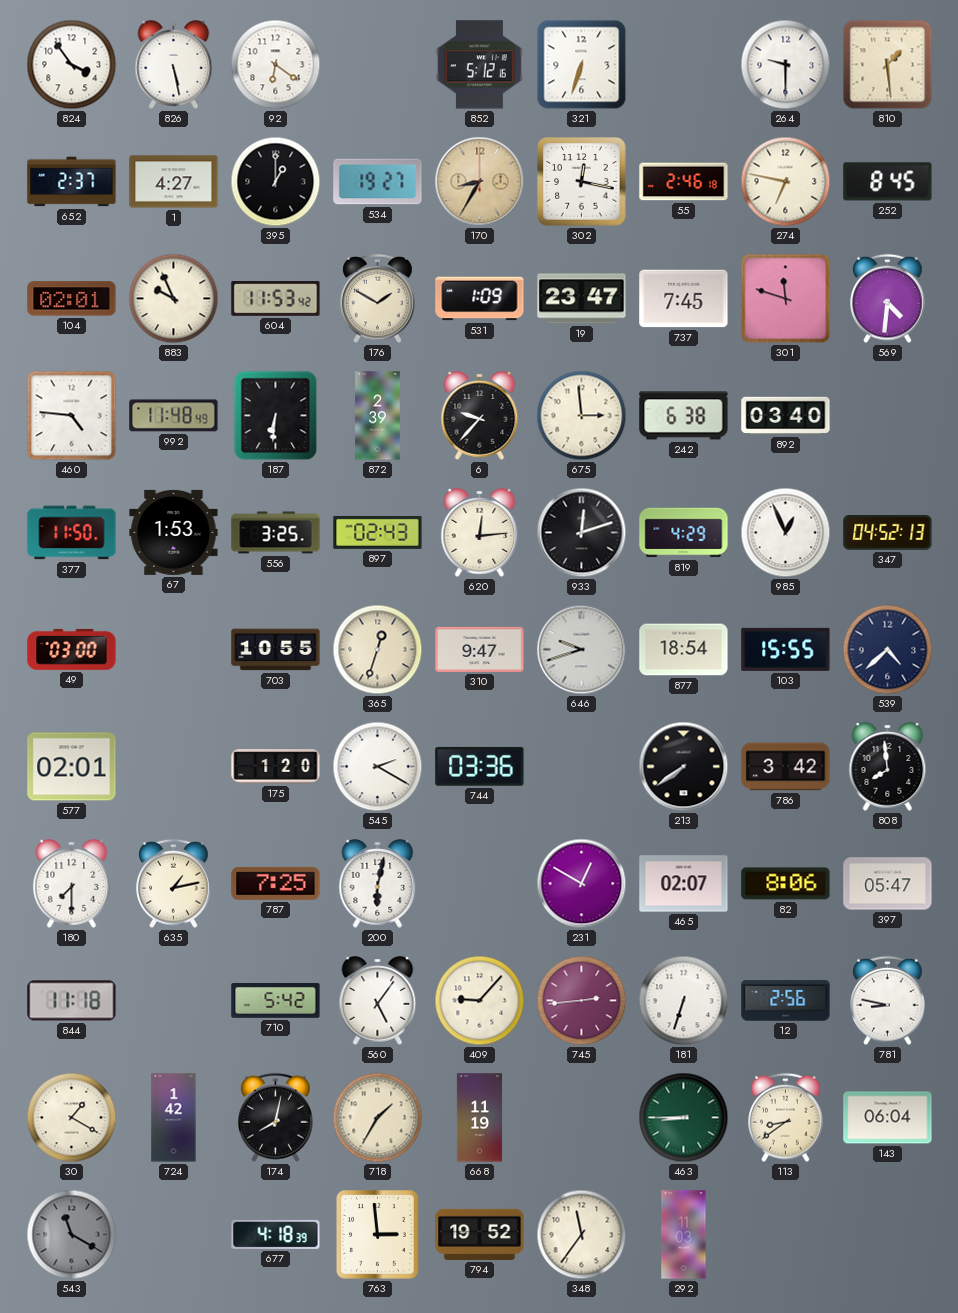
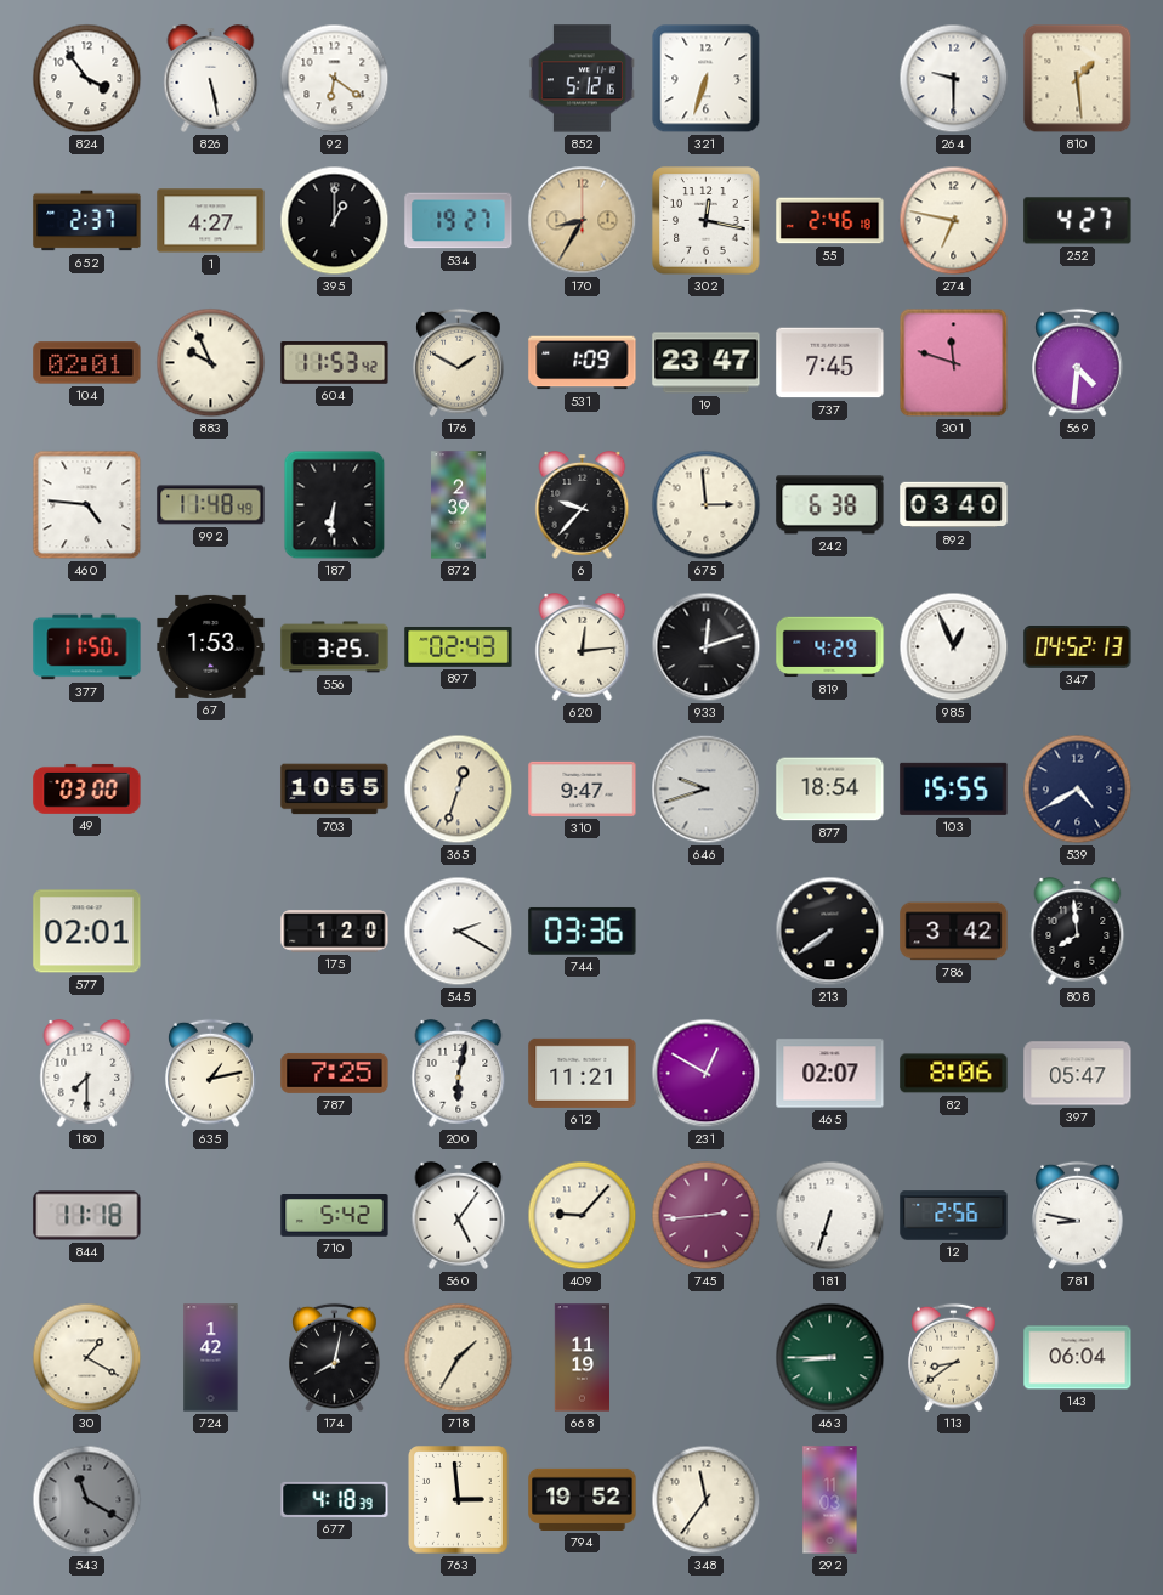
252: 8:45 -> 4:27
539: 4:38 -> 4:40
612: none -> 11:21
